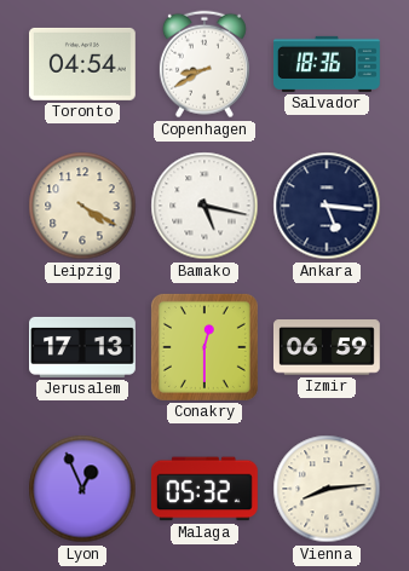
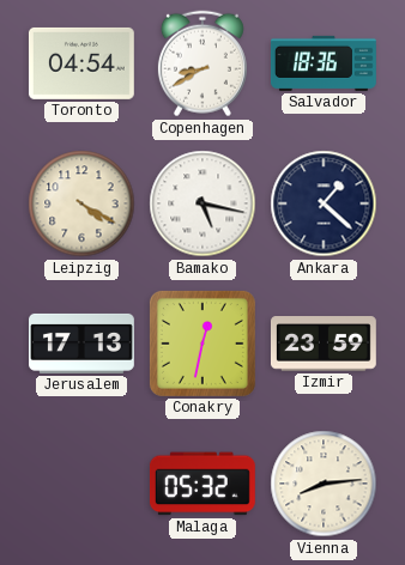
Ankara: 5:16 -> 1:22
Conakry: 12:30 -> 12:32
Izmir: 06:59 -> 23:59
Lyon: 12:56 -> none
